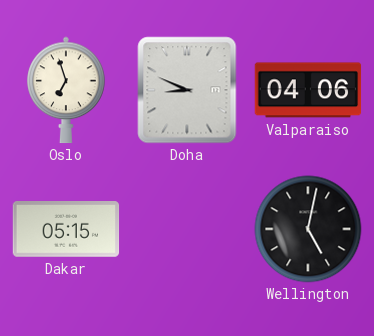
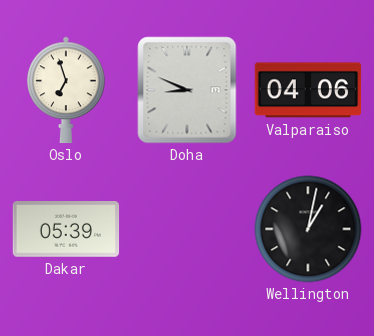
Dakar: 05:15 -> 05:39
Wellington: 5:02 -> 1:02
